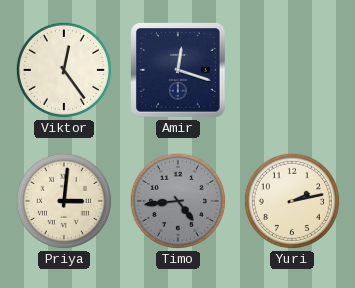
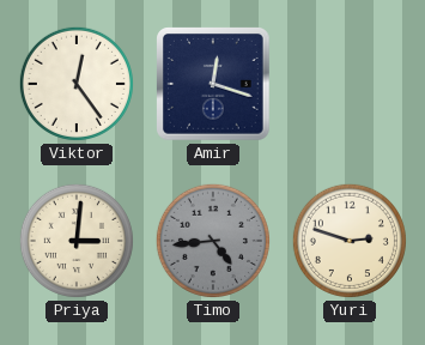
Yuri: 2:13 -> 2:48
